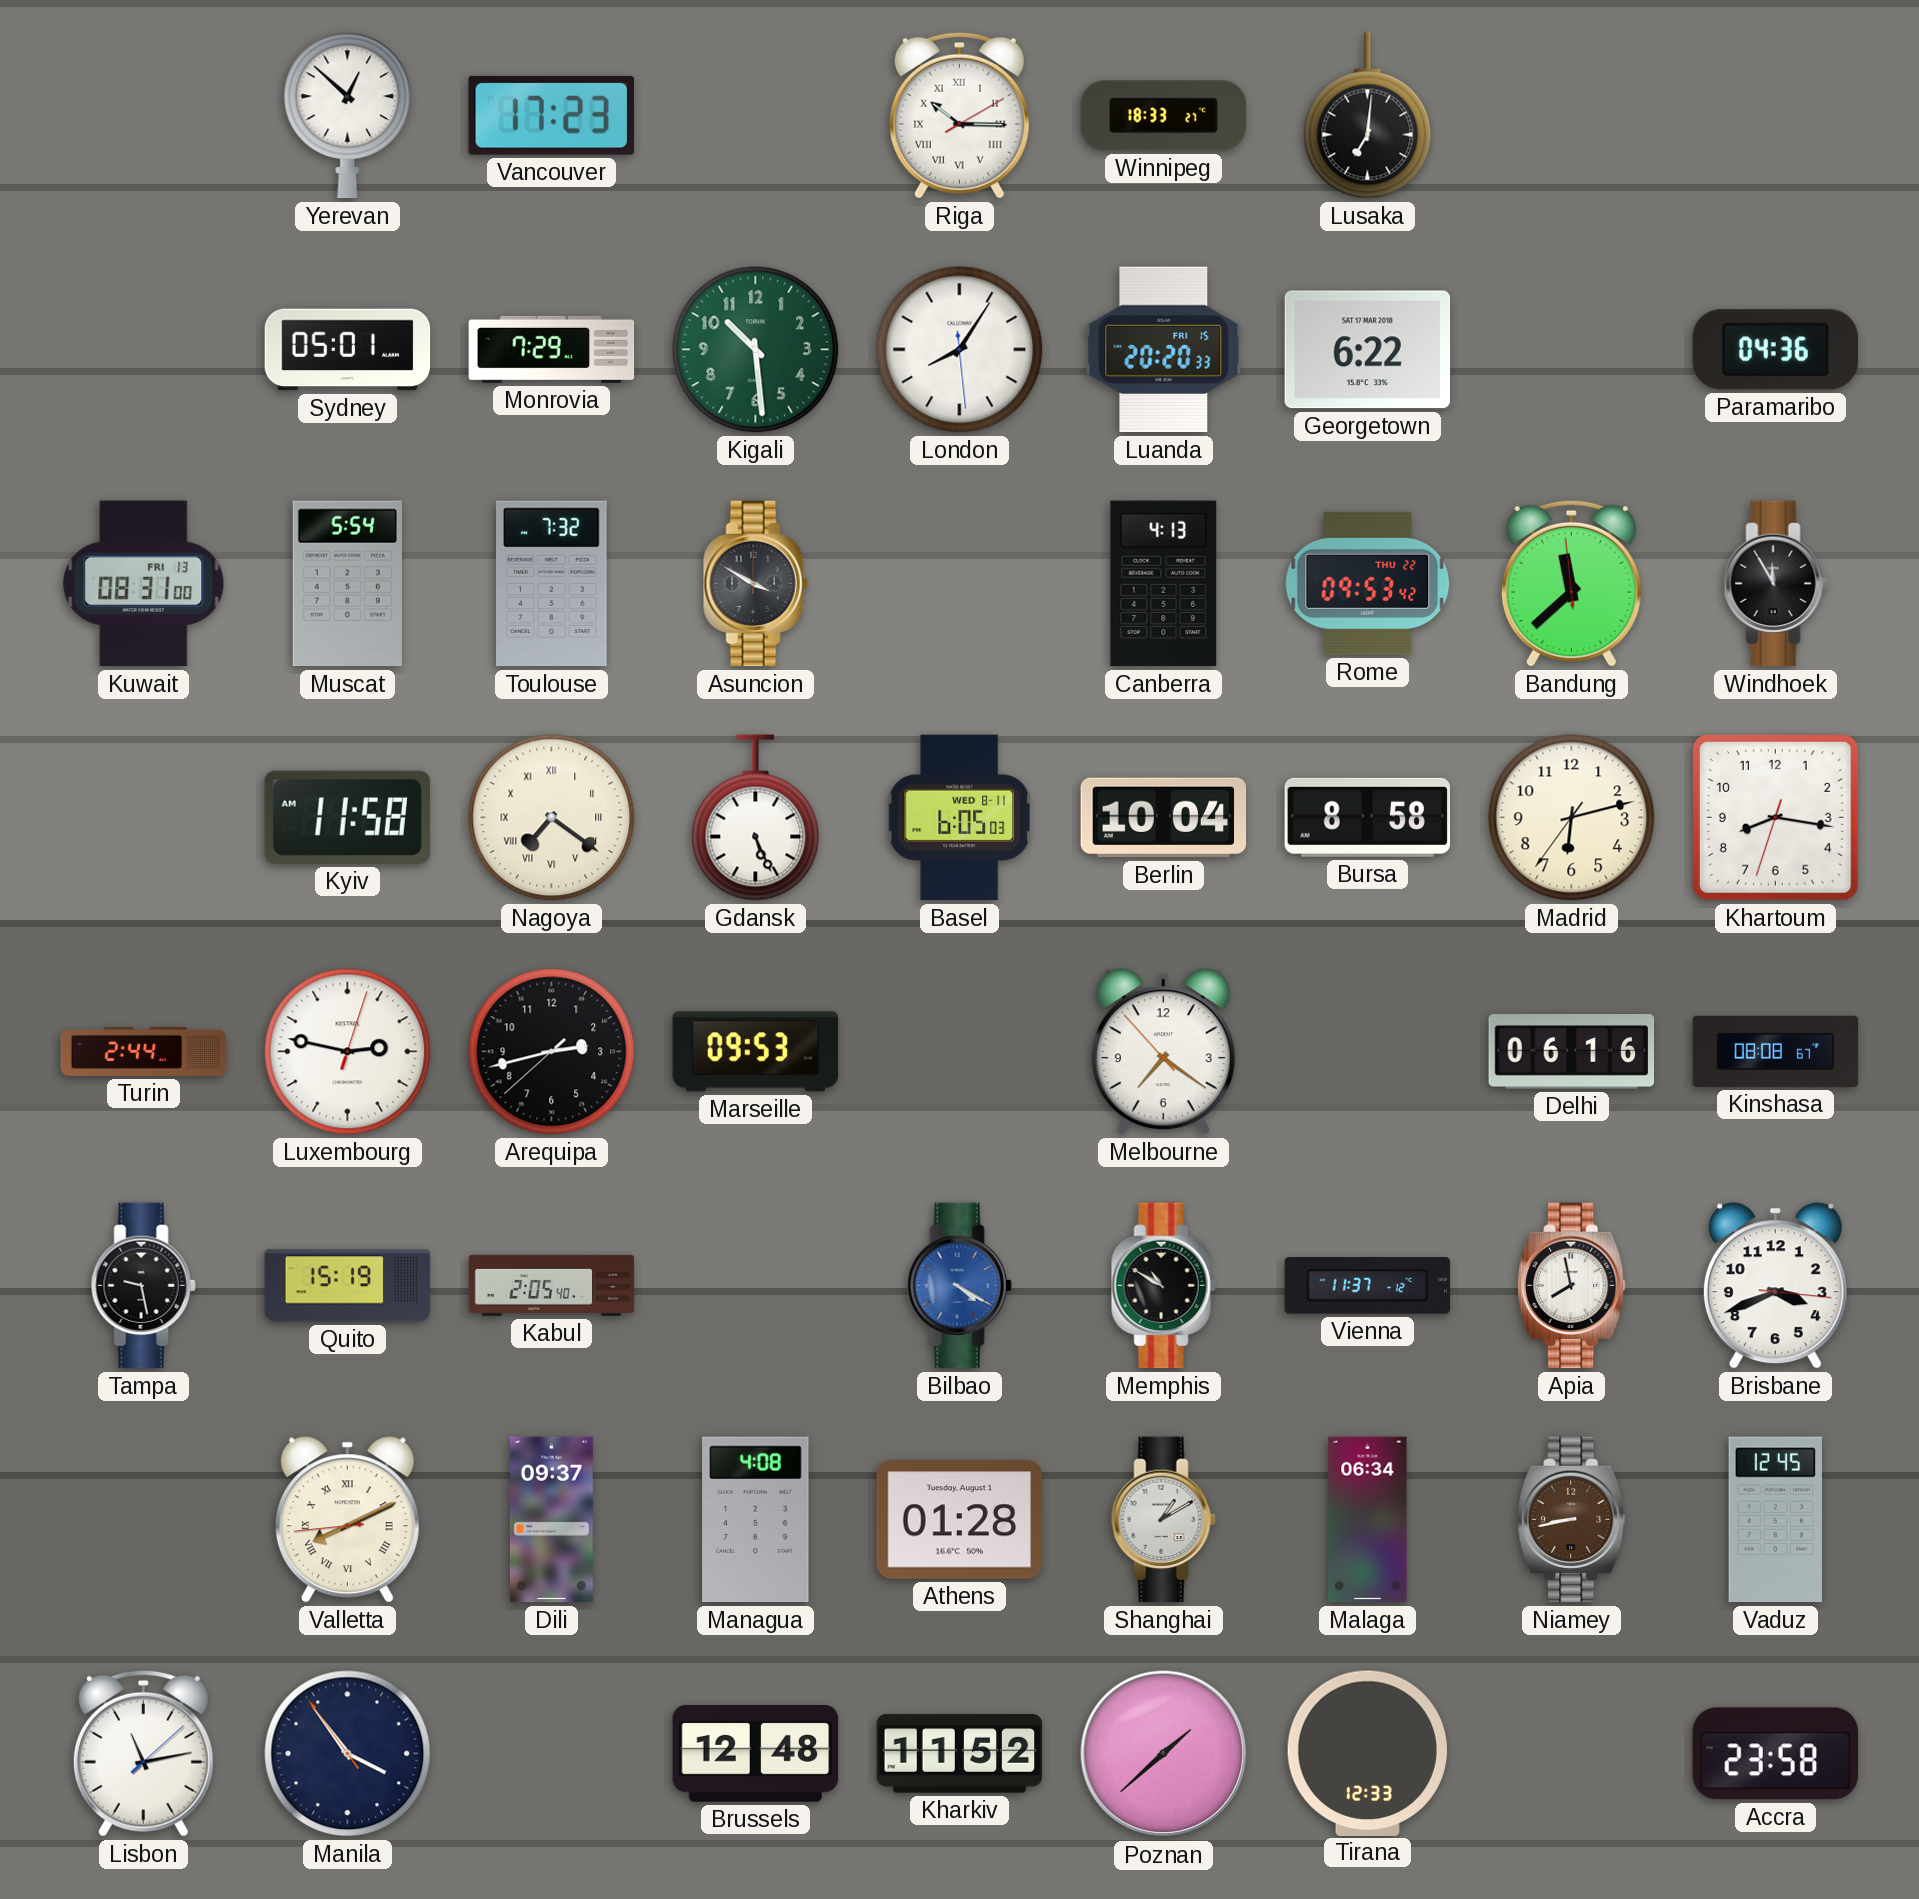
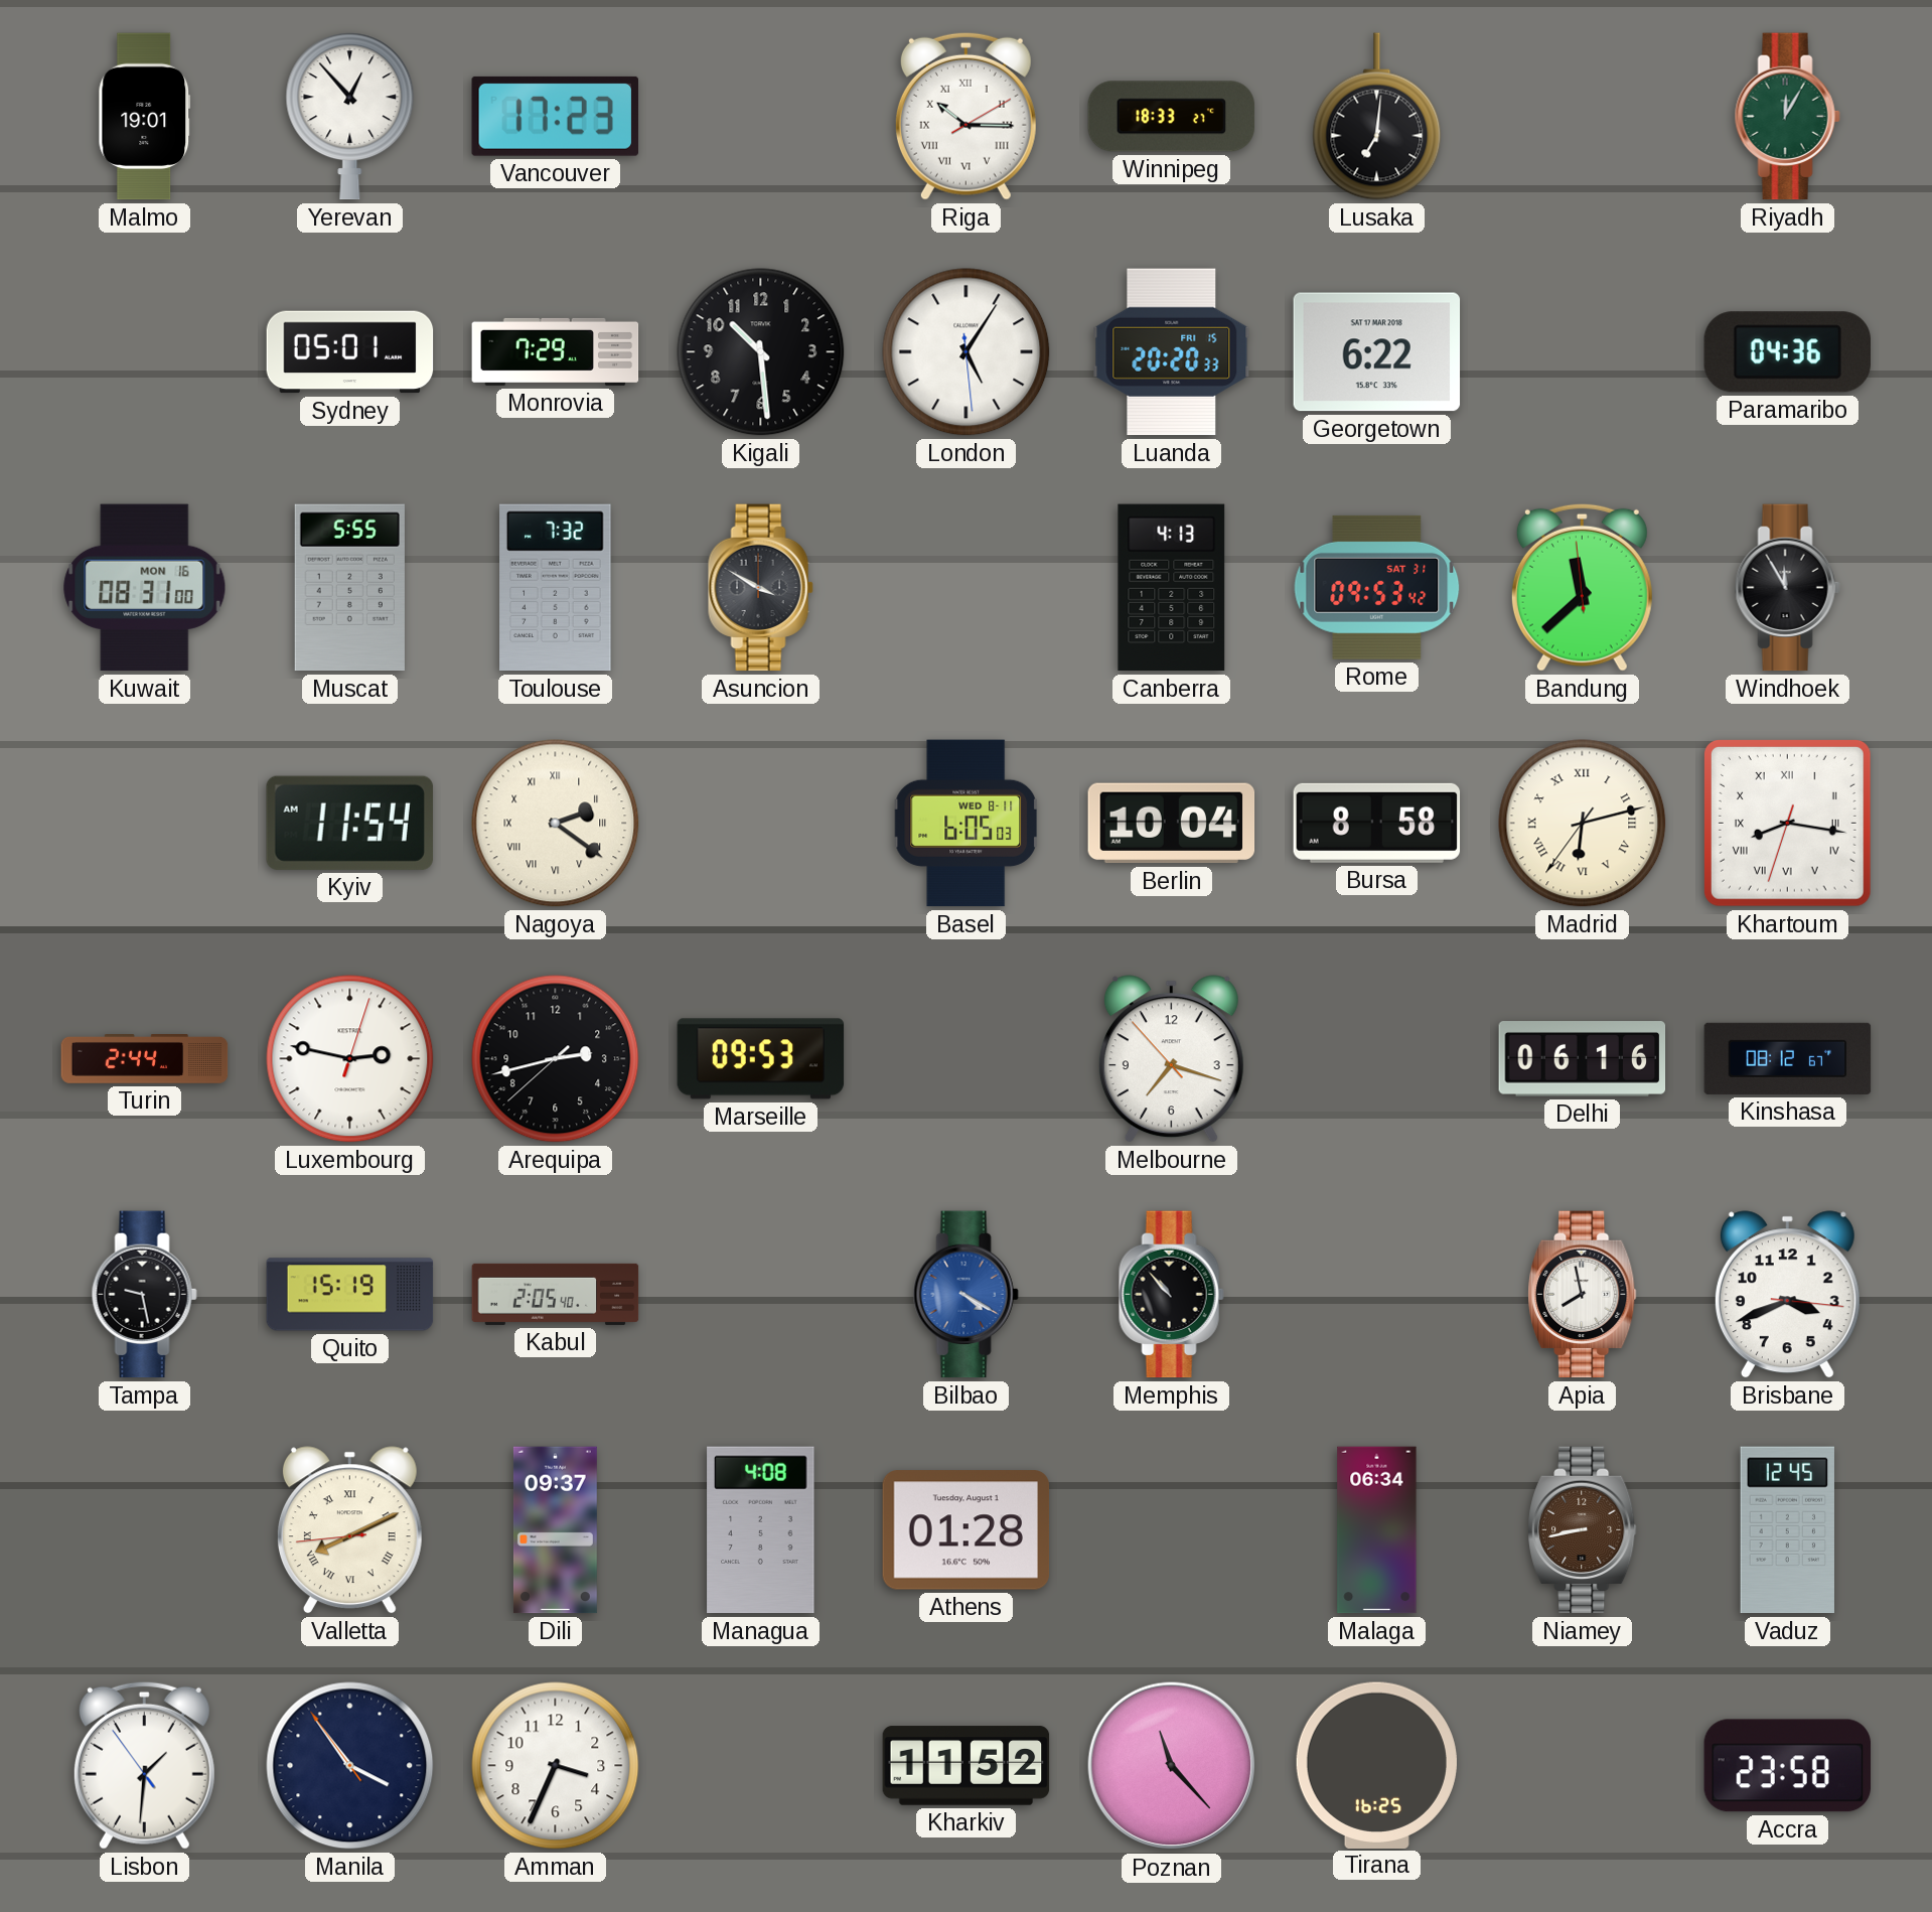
Malmo: none -> 19:01
Yerevan: 12:52 -> 12:53
Riyadh: none -> 12:05
Kigali dial: green -> black
London: 8:05 -> 5:05
Kuwait date: FRI 13 -> MON 16
Muscat: 5:54 -> 5:55
Rome date: THU 22 -> SAT 31
Kyiv: 11:58 -> 11:54
Nagoya: 7:21 -> 2:21
Gdansk: 5:26 -> none
Madrid numerals: Arabic -> Roman
Khartoum numerals: Arabic -> Roman
Melbourne: 7:20 -> 7:17
Kinshasa: 08:08 -> 08:12
Memphis: 10:50 -> 10:53
Vienna: 11:37 -> none
Shanghai: 1:10 -> none
Lisbon: 11:13 -> 1:30
Amman: none -> 3:34
Brussels: 12:48 -> none
Poznan: 1:38 -> 11:23
Tirana: 12:33 -> 16:25
